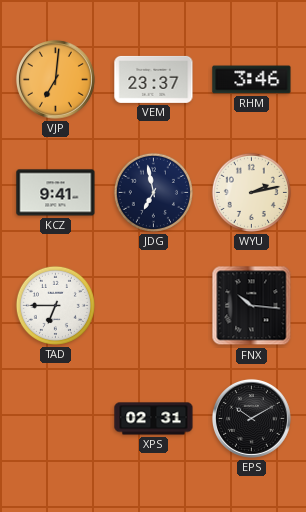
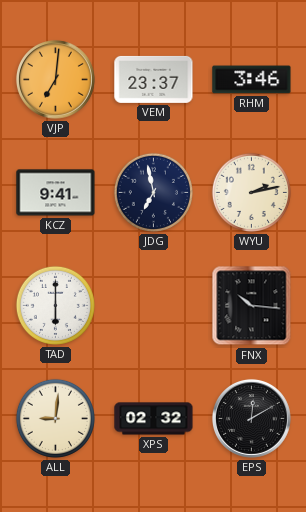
TAD: 6:45 -> 6:00
ALL: none -> 9:01
XPS: 02:31 -> 02:32
EPS: 10:10 -> 12:10
